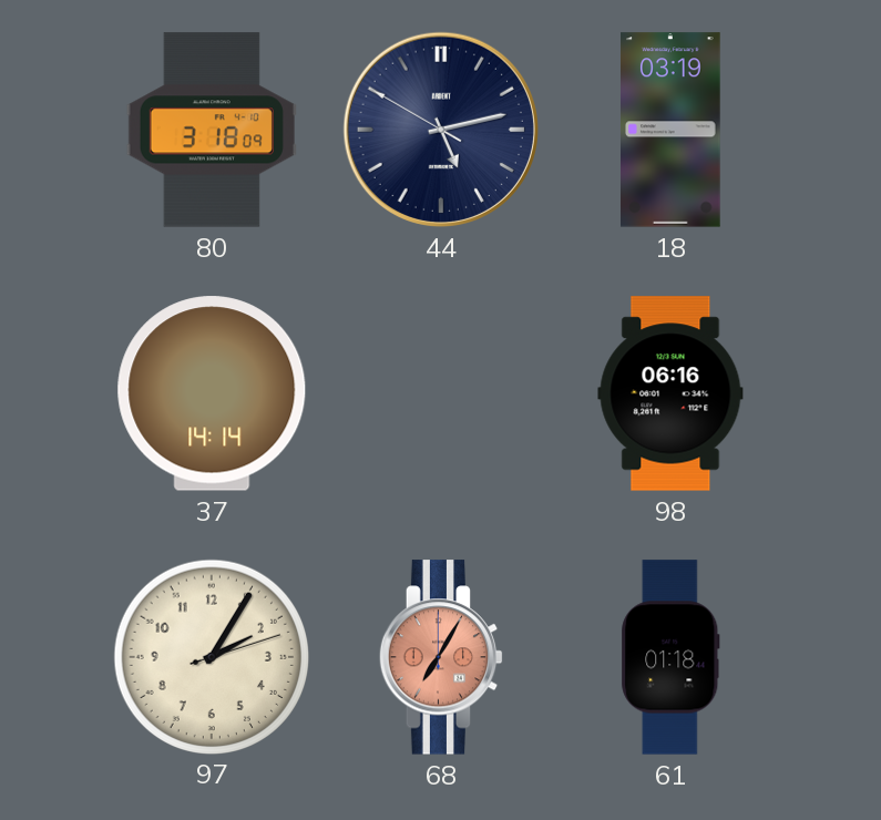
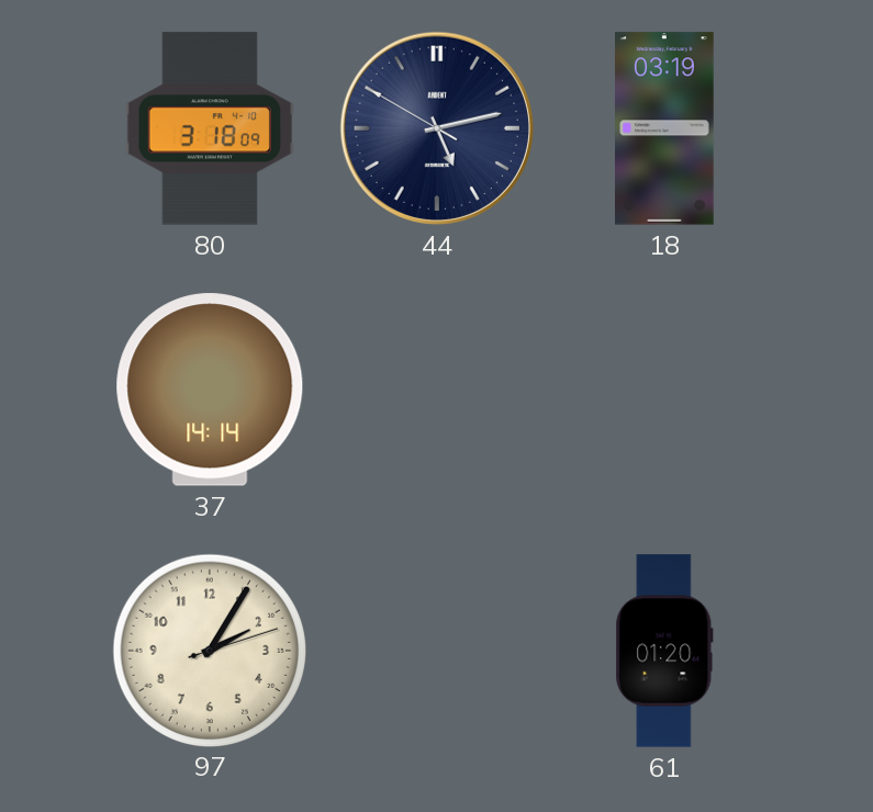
98: 06:16 -> none
68: 7:05 -> none
61: 01:18 -> 01:20
